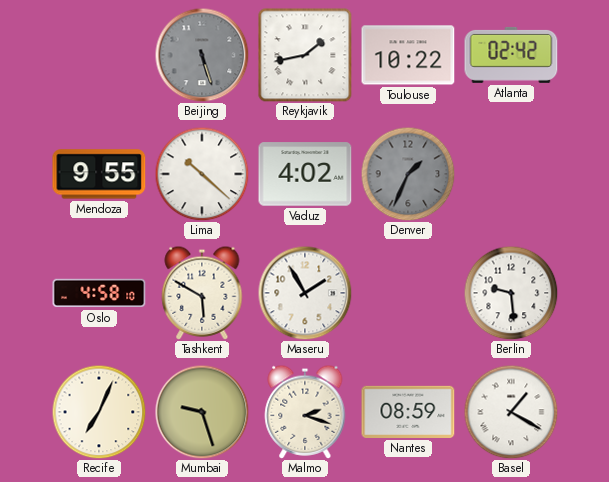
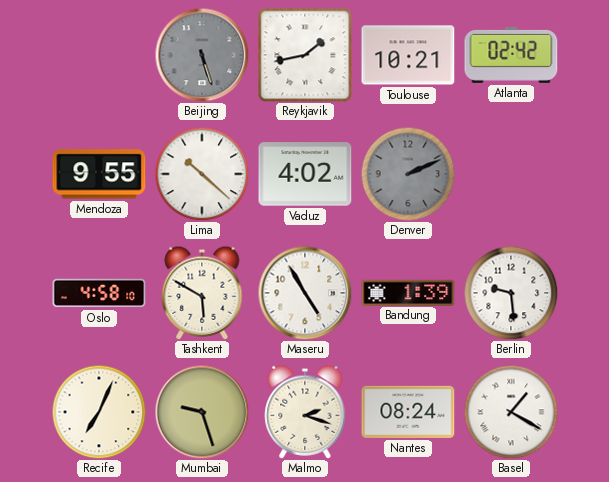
Toulouse: 10:22 -> 10:21
Denver: 1:34 -> 2:11
Maseru: 1:55 -> 4:55
Bandung: none -> 1:39
Nantes: 08:59 -> 08:24
